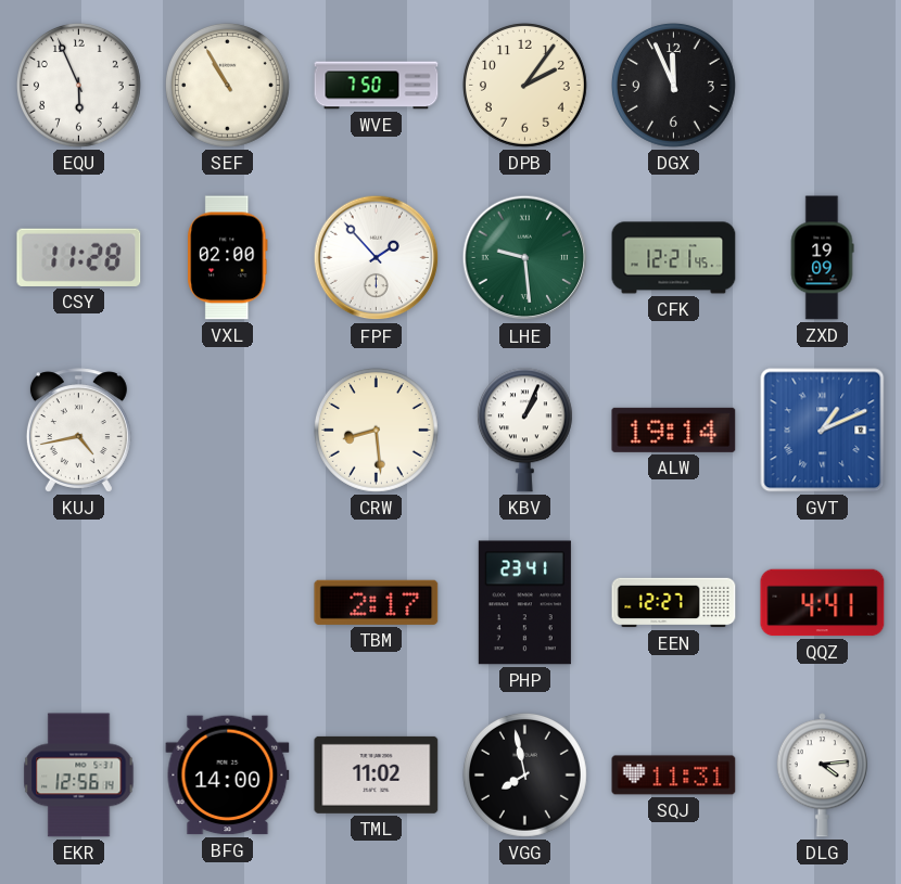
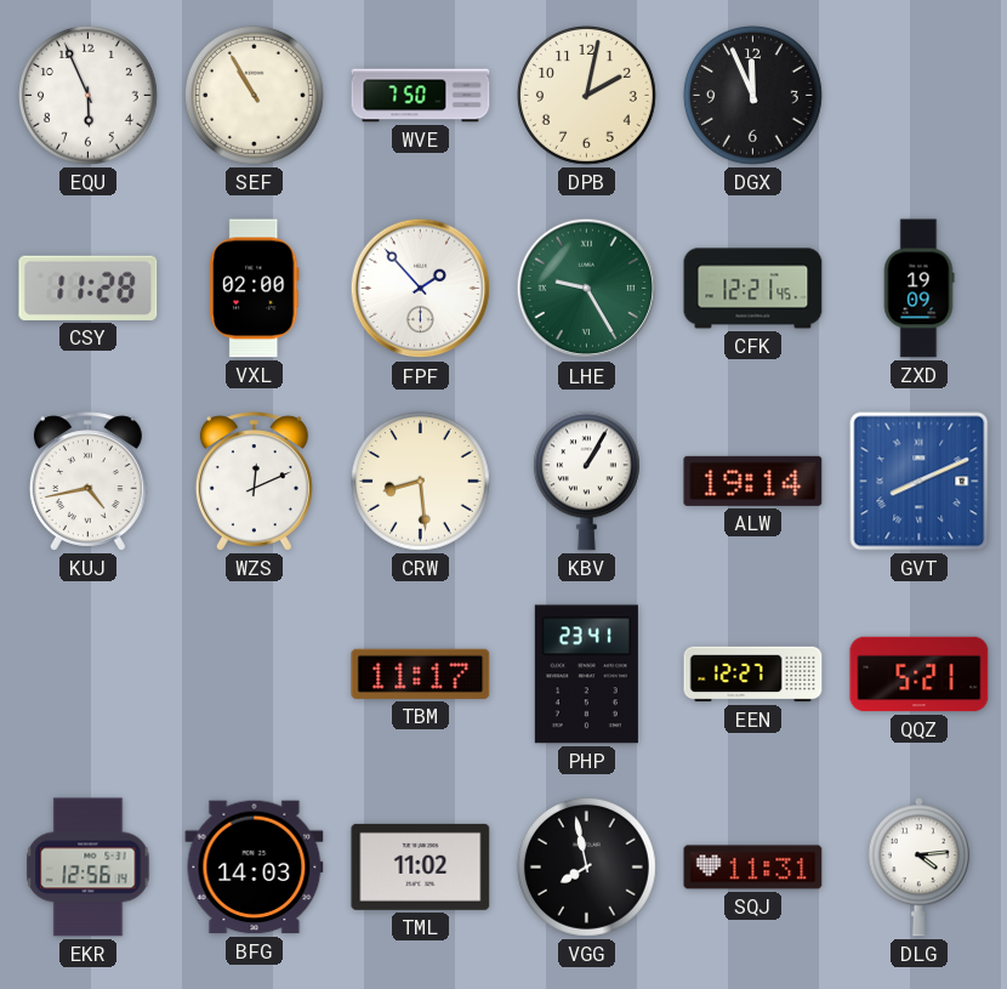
DPB: 2:06 -> 2:02
LHE: 9:29 -> 9:25
WZS: none -> 12:11
KBV: 1:04 -> 1:05
GVT: 1:11 -> 8:11
TBM: 2:17 -> 11:17
QQZ: 4:41 -> 5:21
BFG: 14:00 -> 14:03
